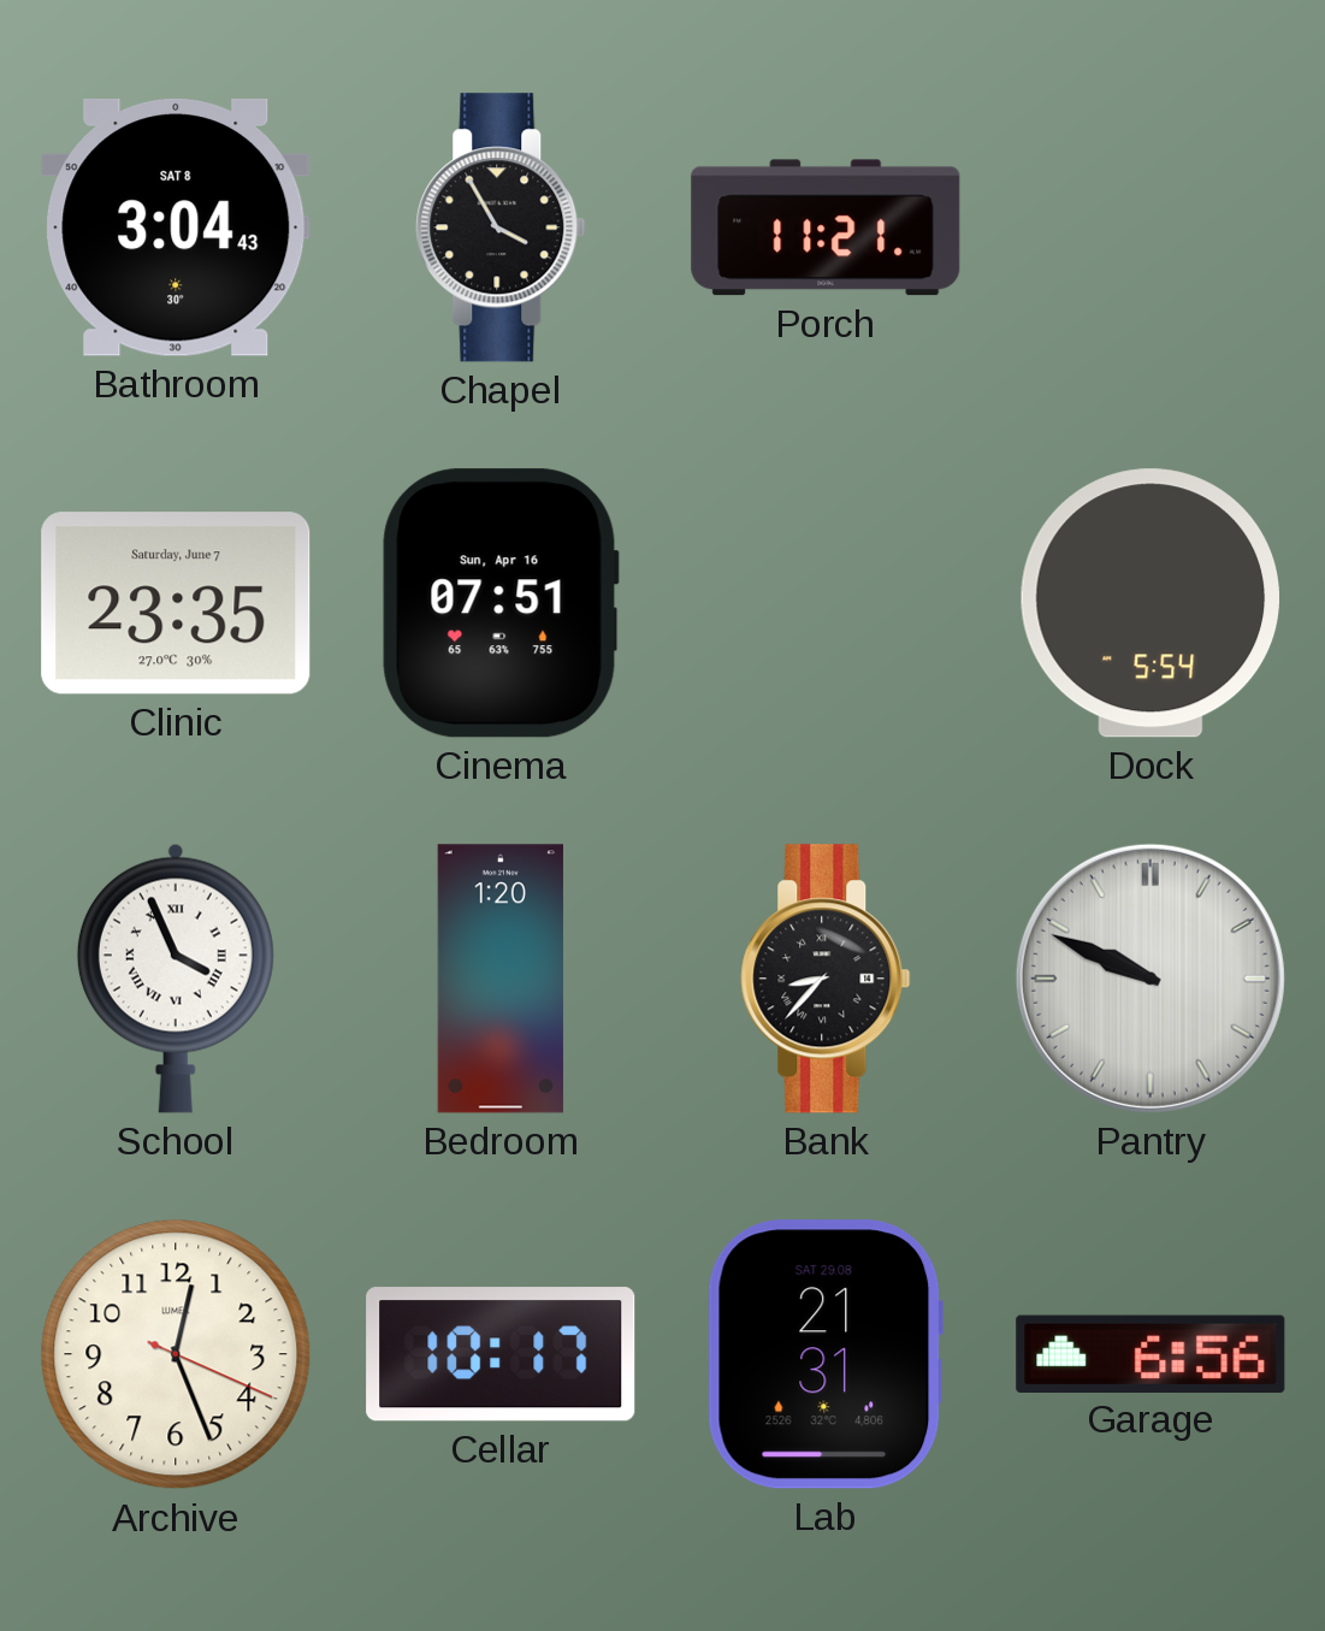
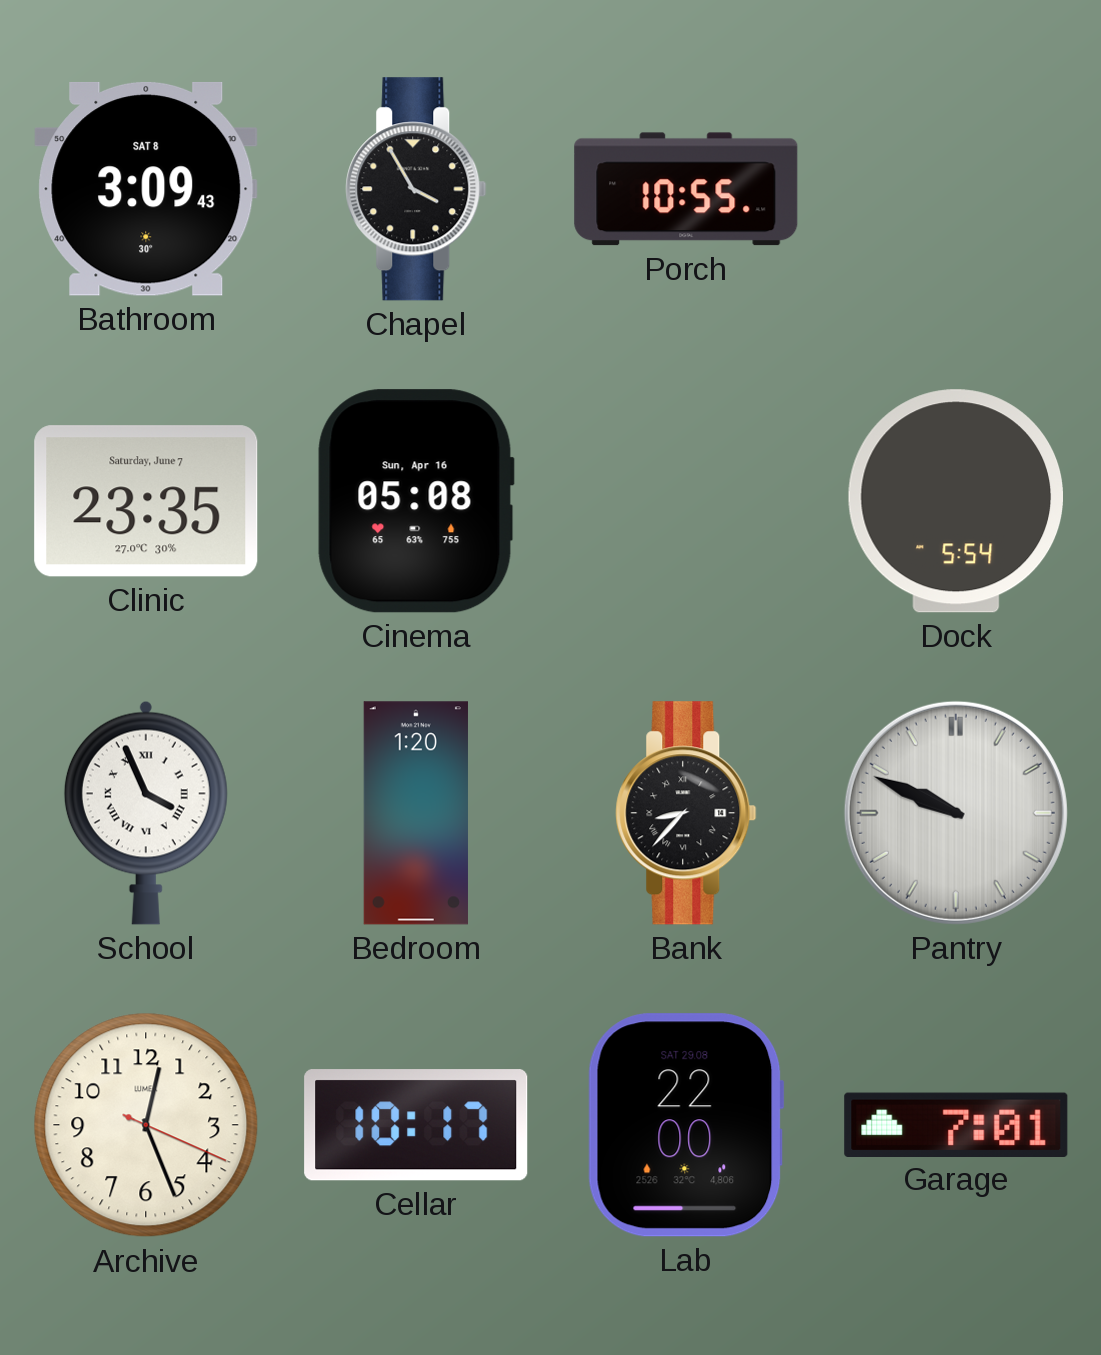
Bathroom: 3:04 -> 3:09
Porch: 11:21 -> 10:55
Cinema: 07:51 -> 05:08
Lab: 21:31 -> 22:00
Garage: 6:56 -> 7:01
